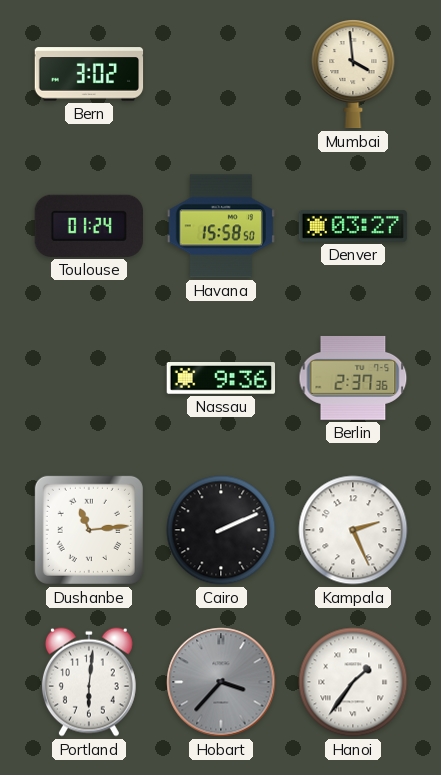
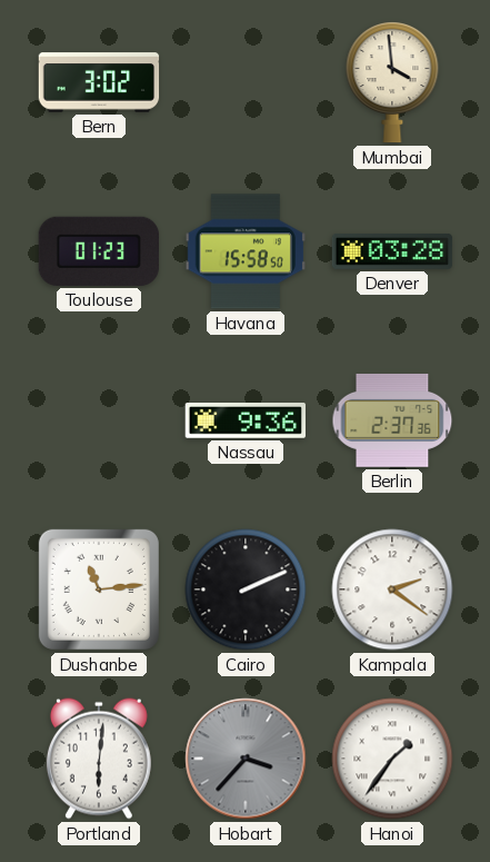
Toulouse: 01:24 -> 01:23
Denver: 03:27 -> 03:28
Kampala: 2:26 -> 2:21
